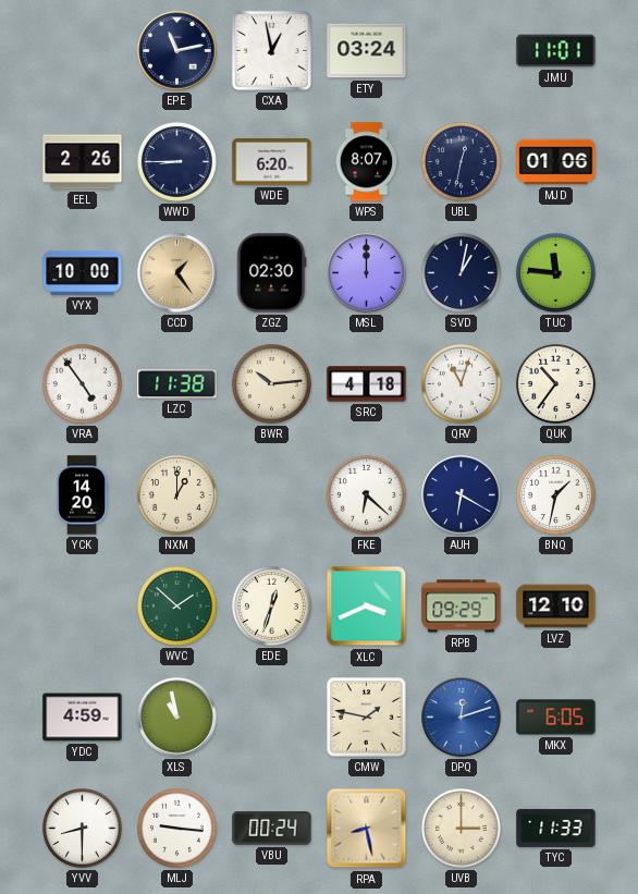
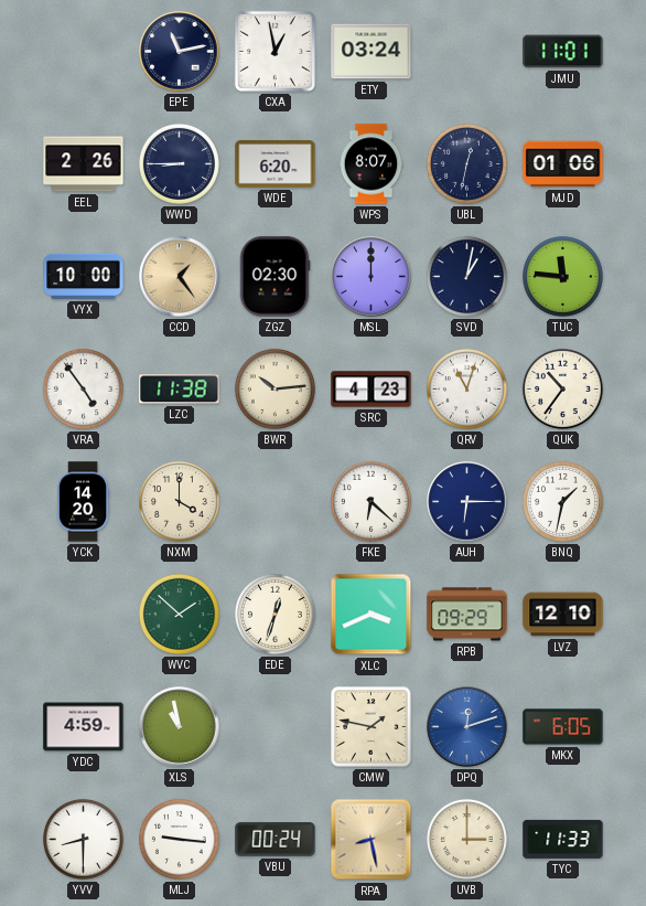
SRC: 4:18 -> 4:23
NXM: 1:00 -> 4:00
AUH: 6:20 -> 6:15
